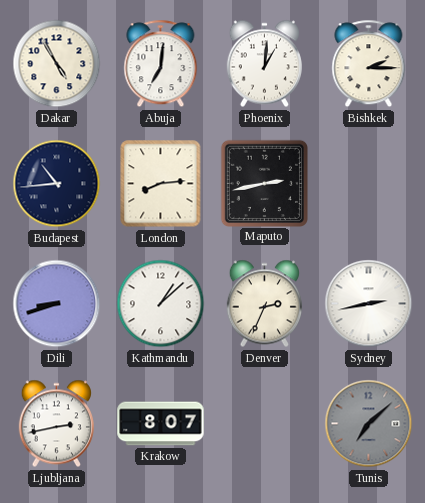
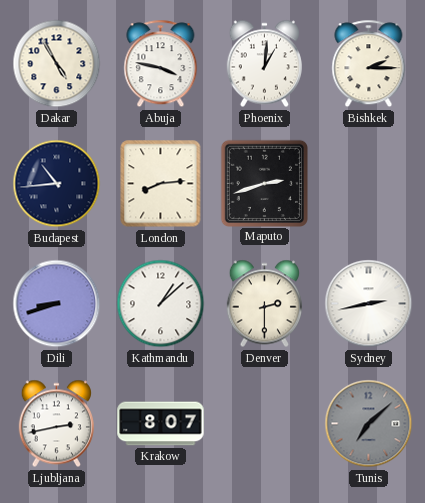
Abuja: 7:01 -> 3:47
Maputo: 2:43 -> 2:42
Denver: 2:34 -> 2:30
